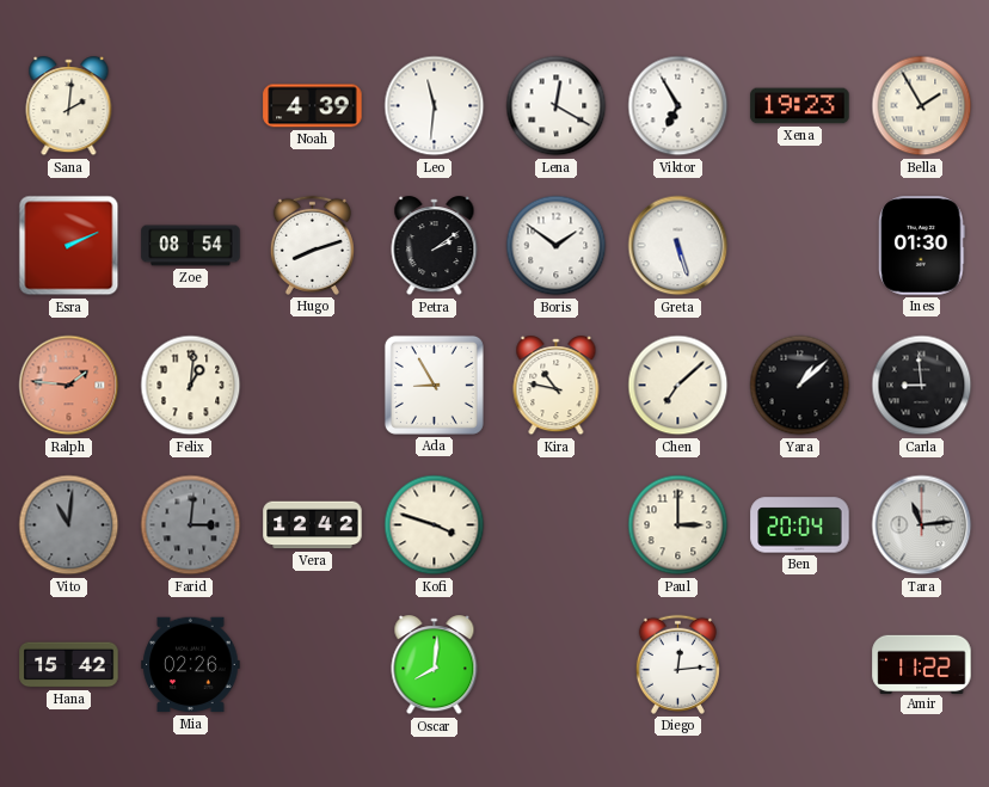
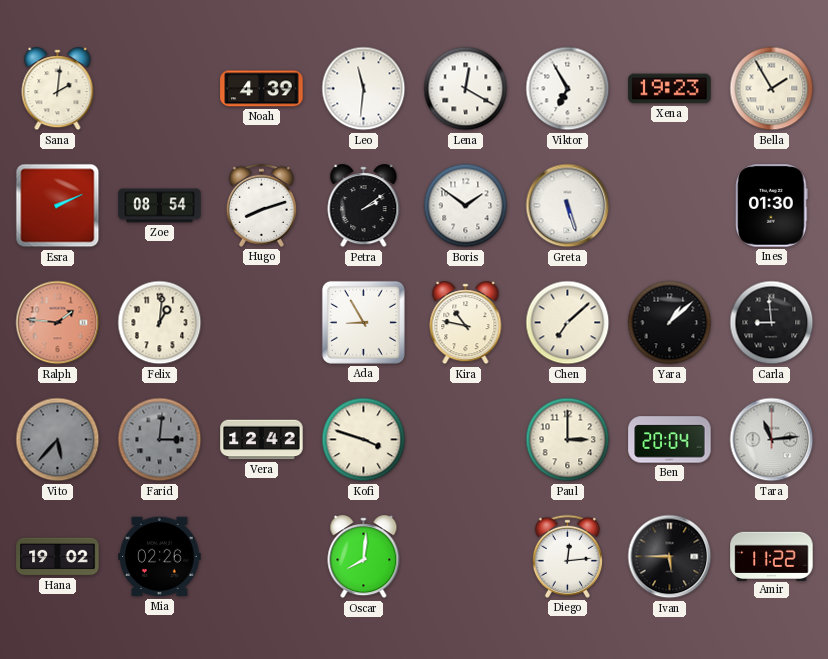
Vito: 11:01 -> 5:37
Hana: 15:42 -> 19:02
Ivan: none -> 5:45
